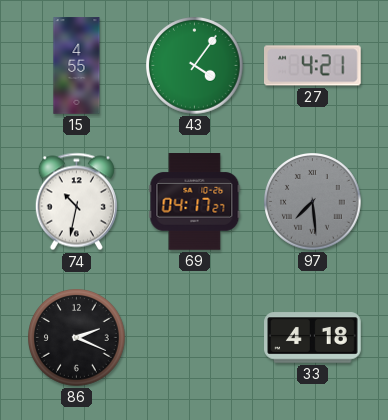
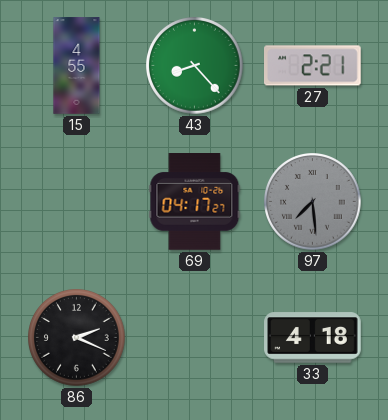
43: 4:06 -> 8:23
27: 4:21 -> 2:21
74: 10:32 -> none
